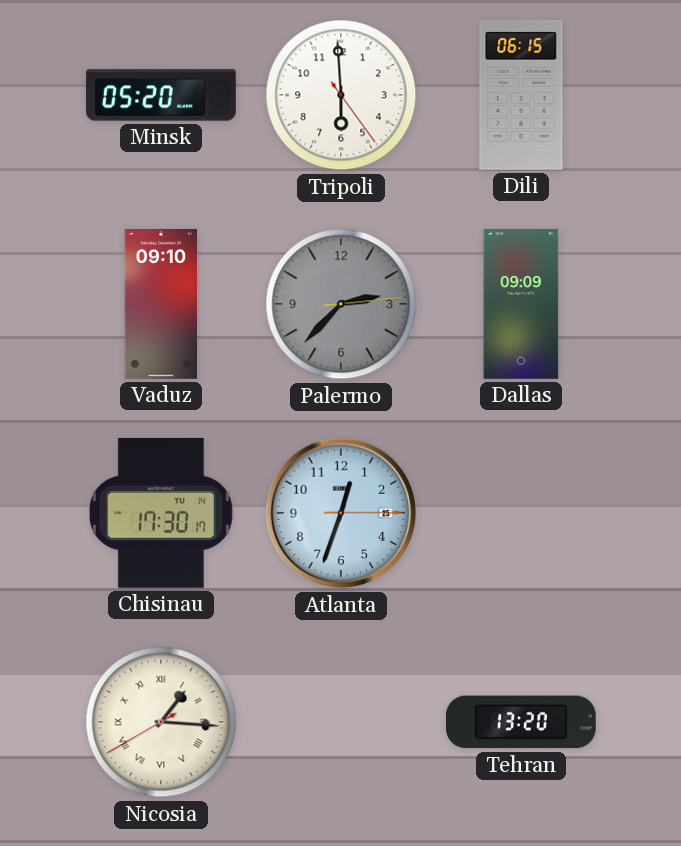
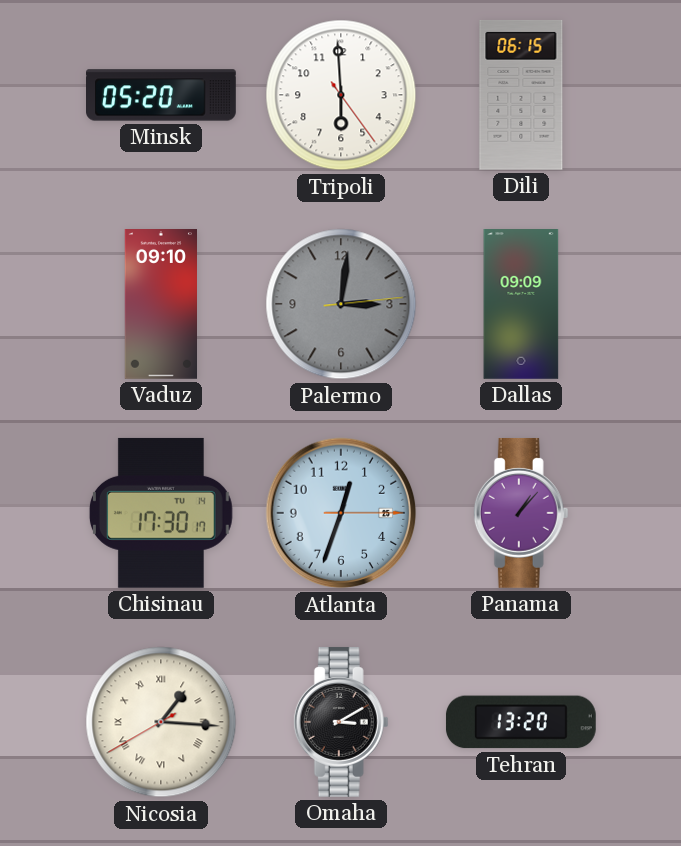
Palermo: 2:37 -> 3:01
Panama: none -> 1:07
Omaha: none -> 3:10
